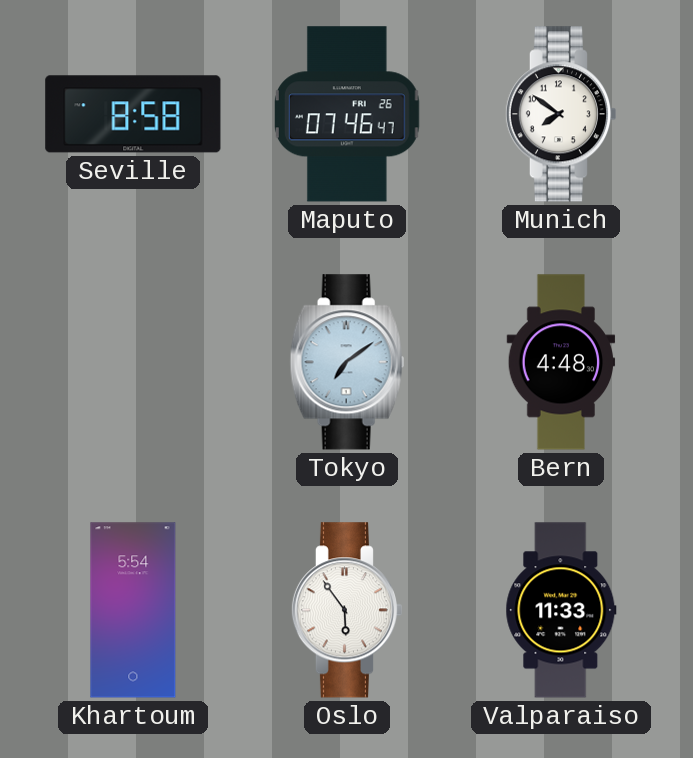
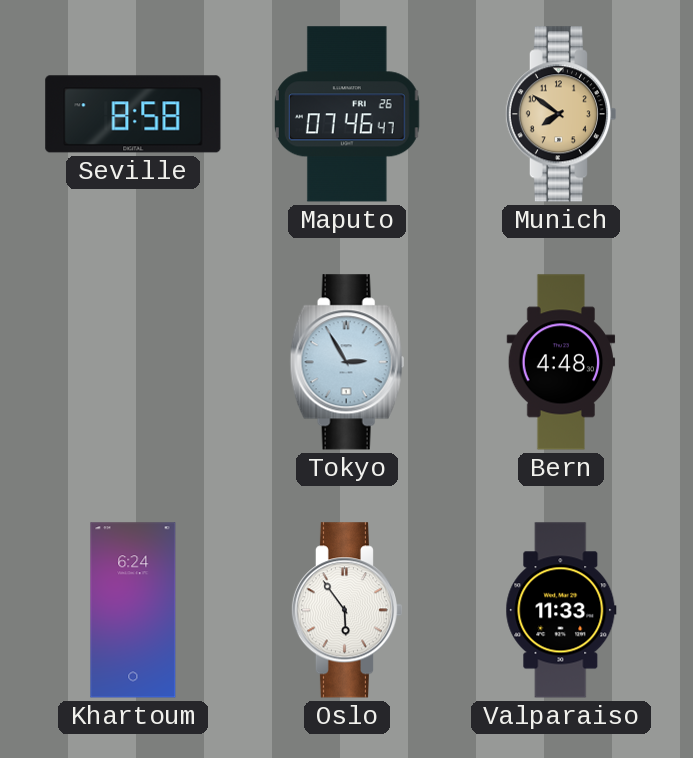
Munich dial: white -> champagne
Tokyo: 7:09 -> 2:55
Khartoum: 5:54 -> 6:24
